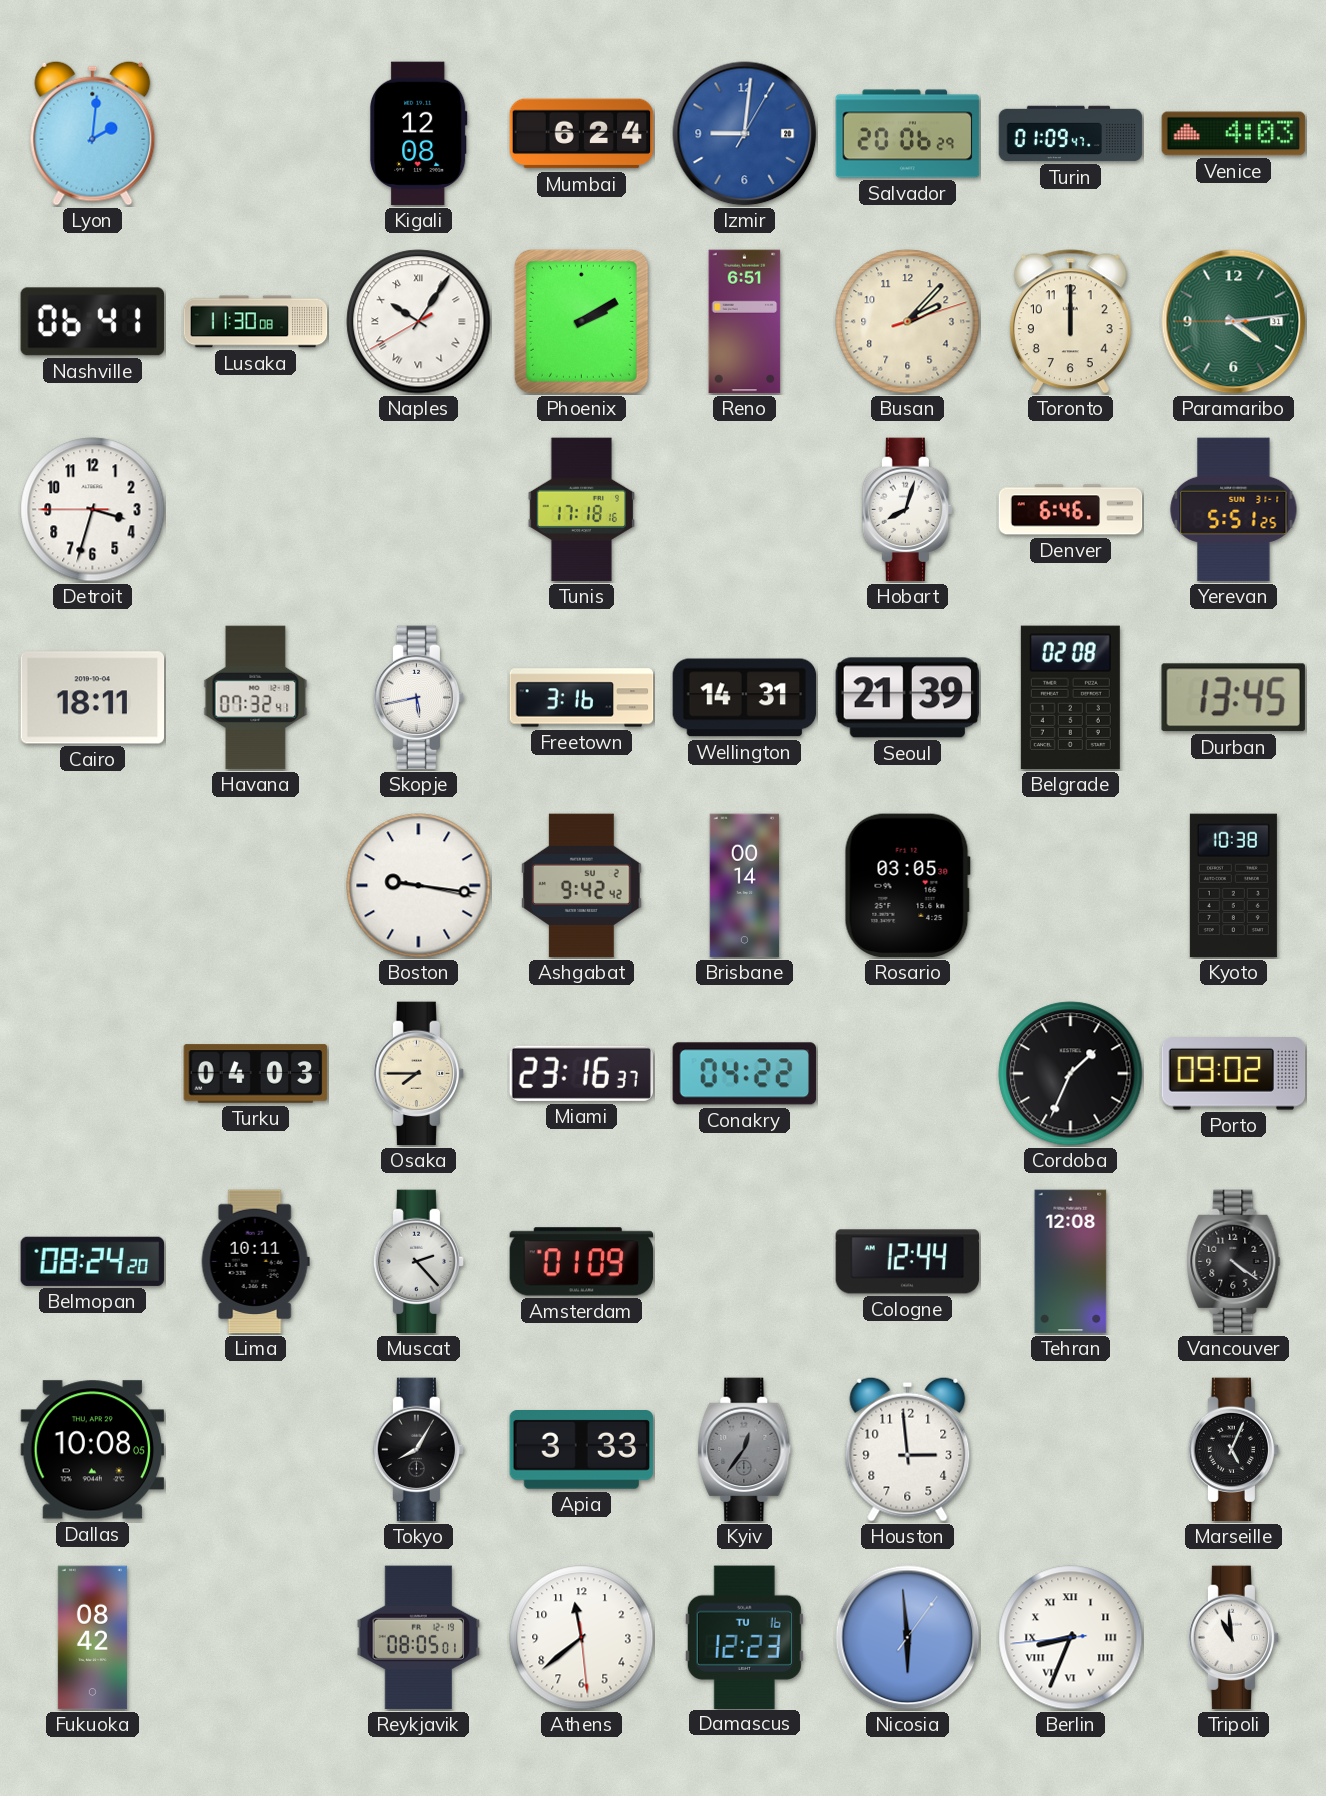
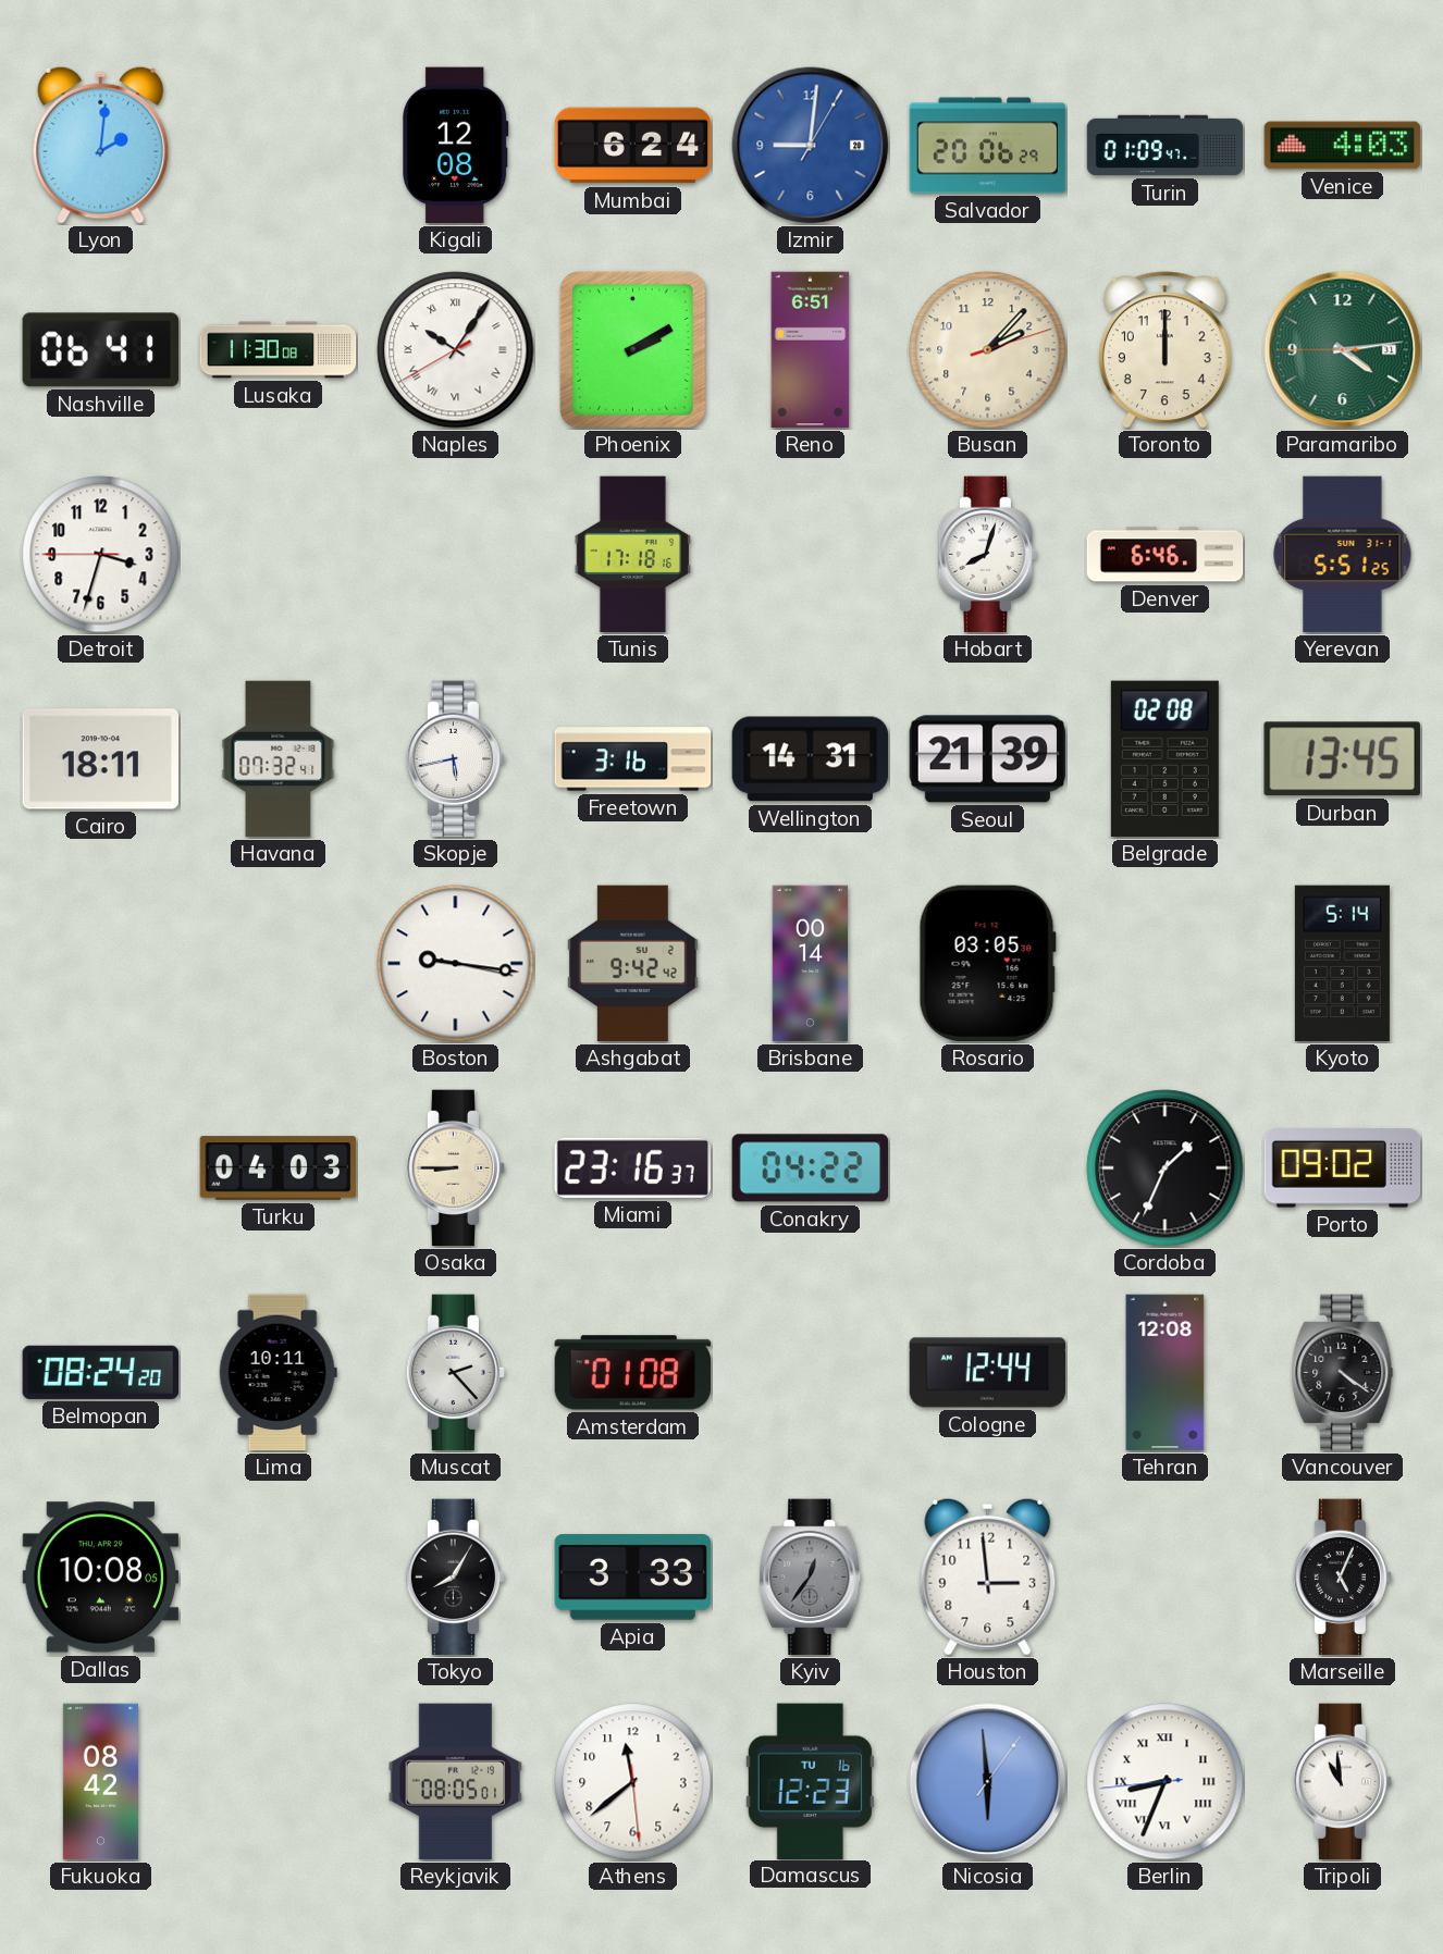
Kyoto: 10:38 -> 5:14
Osaka: 7:45 -> 8:45
Amsterdam: 01:09 -> 01:08
